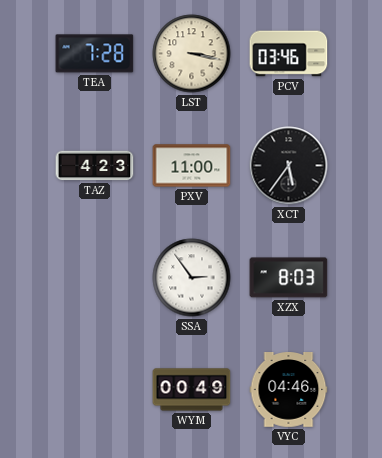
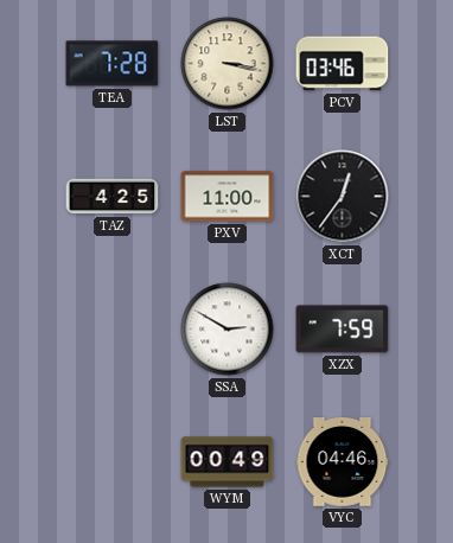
TAZ: 4:23 -> 4:25
XCT: 5:36 -> 12:36
SSA: 2:54 -> 2:50
XZX: 8:03 -> 7:59
